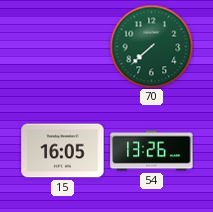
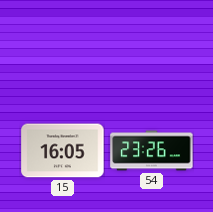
70: 7:38 -> none
54: 13:26 -> 23:26
